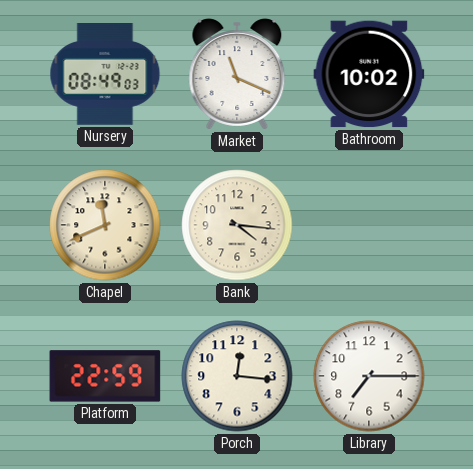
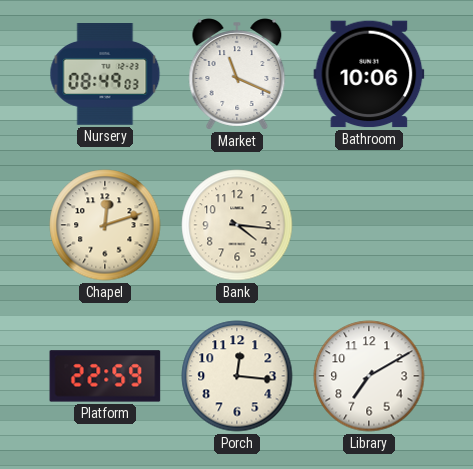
Bathroom: 10:02 -> 10:06
Chapel: 11:41 -> 12:12
Library: 7:15 -> 7:10
